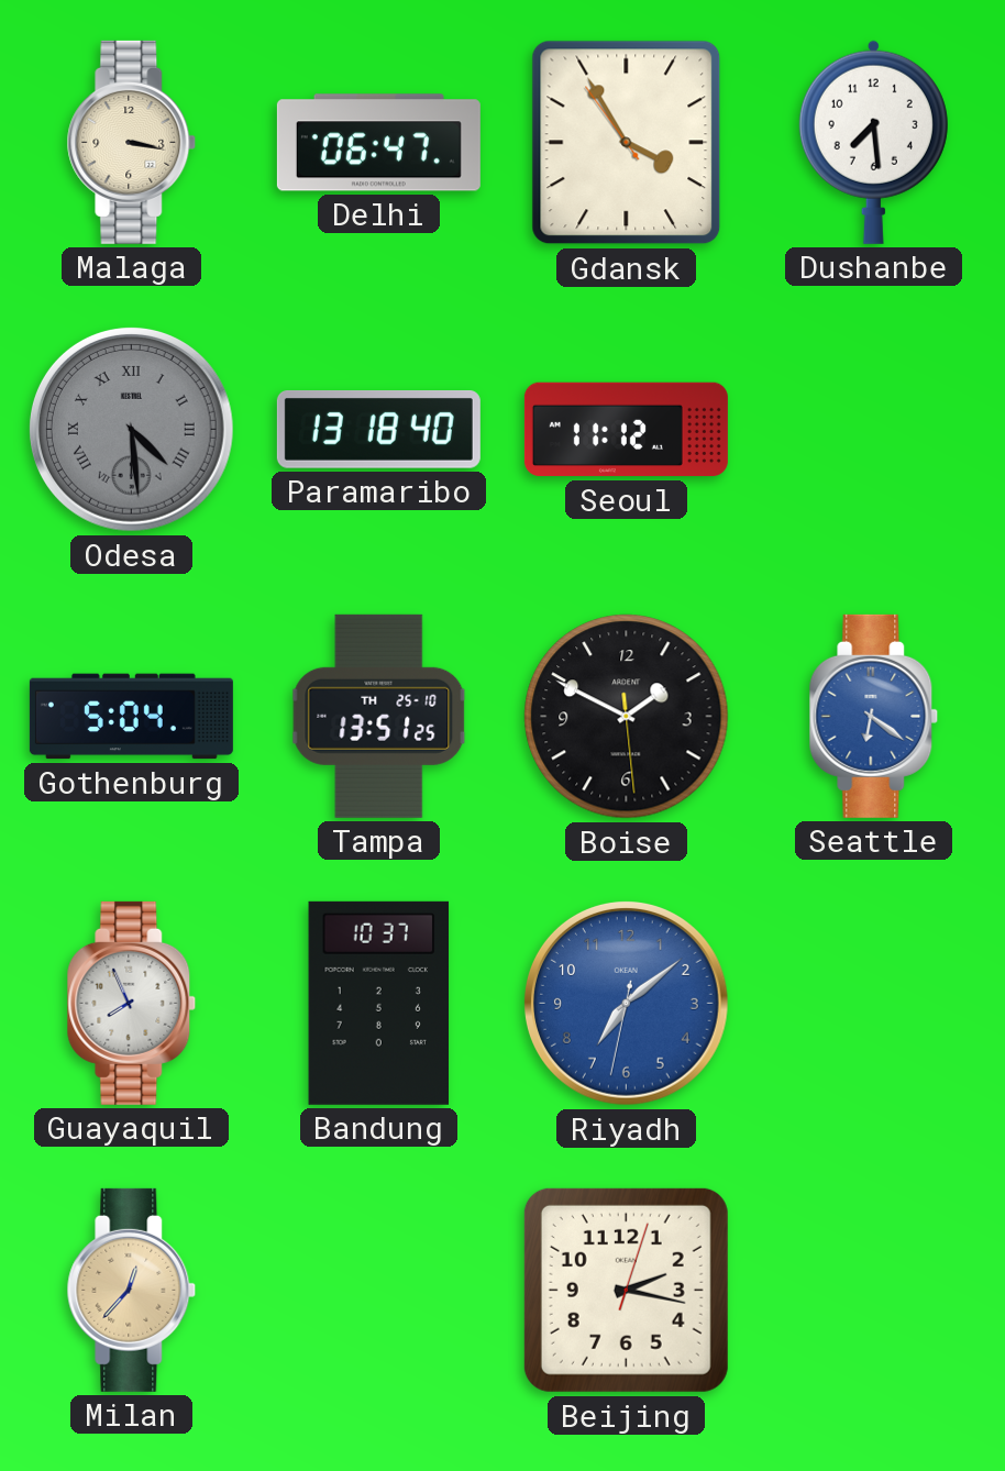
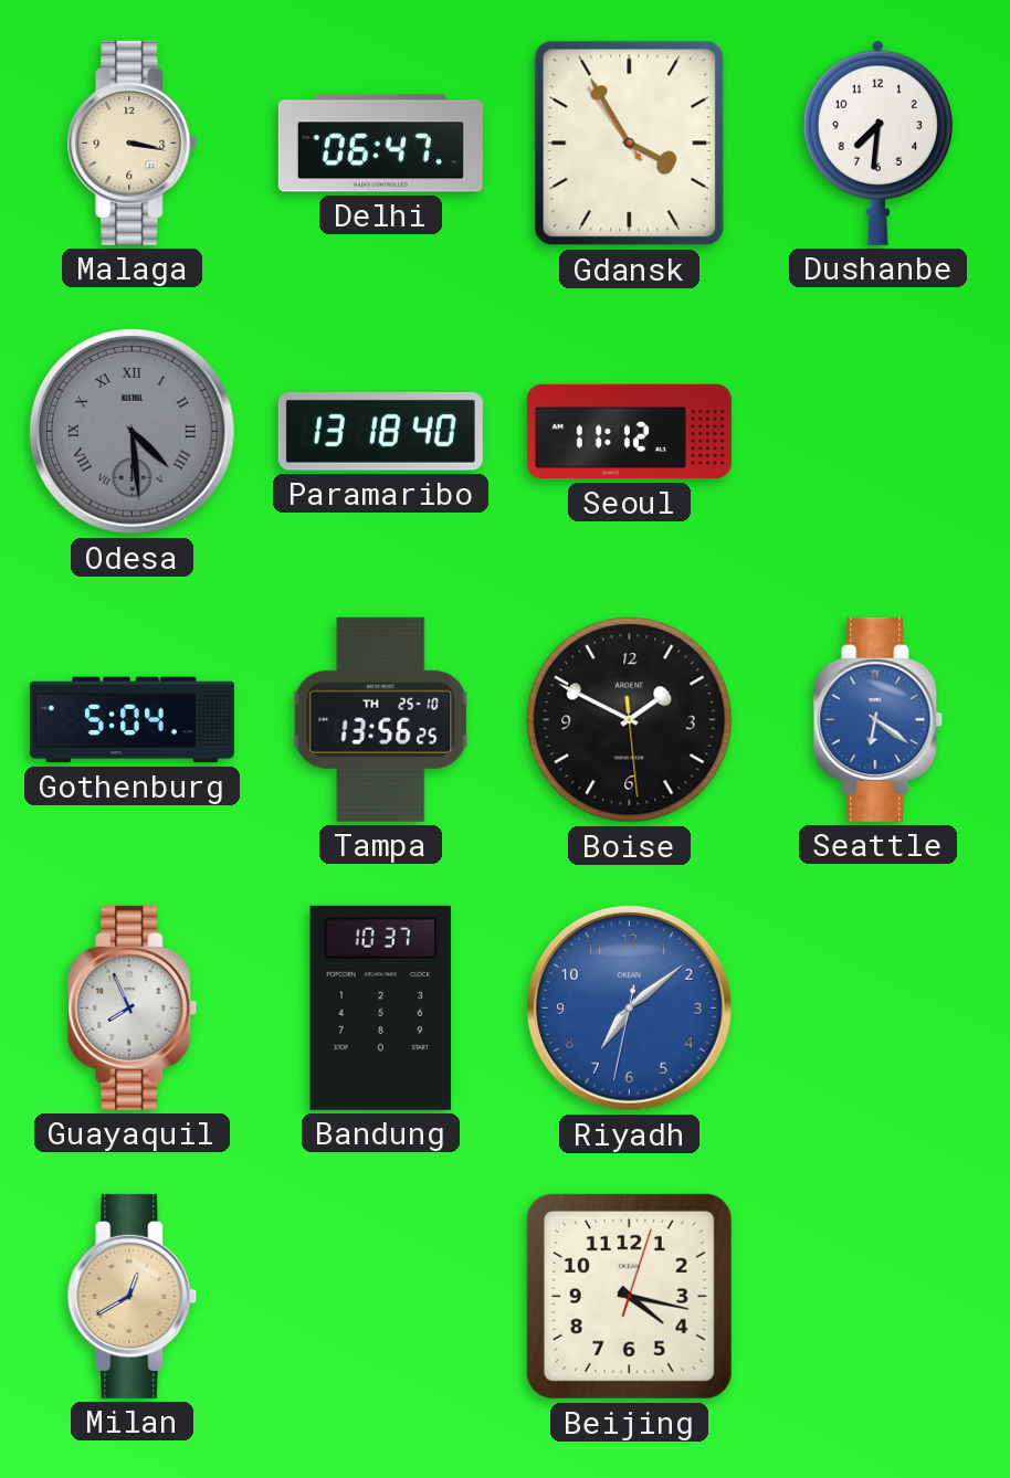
Dushanbe: 7:29 -> 7:31
Tampa: 13:51 -> 13:56
Milan: 12:37 -> 12:40
Beijing: 2:17 -> 4:17
